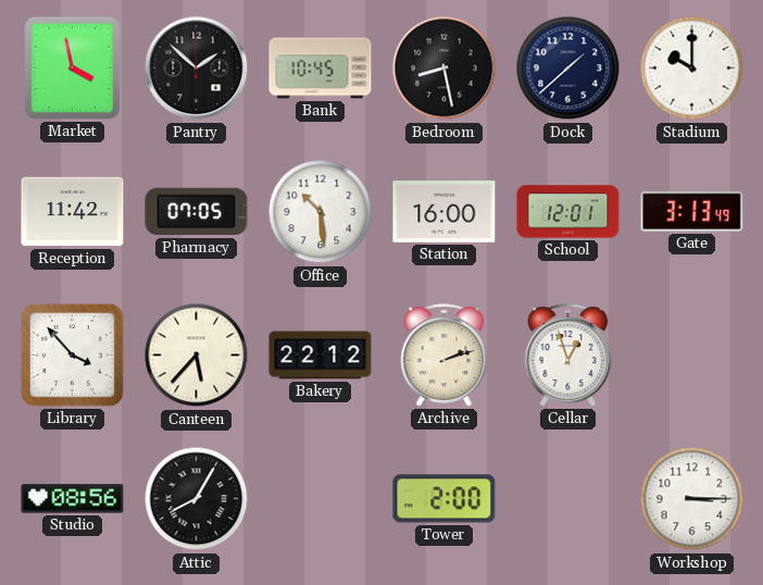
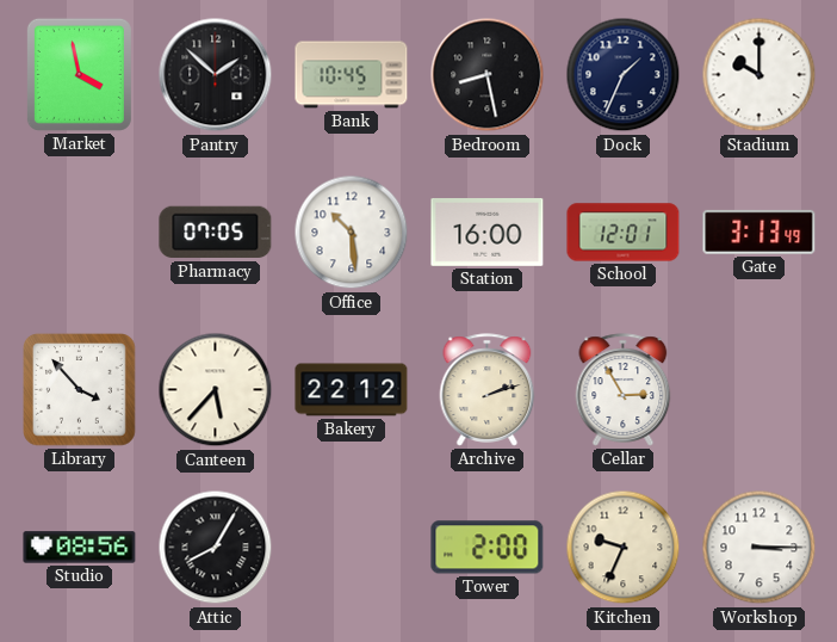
Dock: 1:38 -> 1:34
Reception: 11:42 -> none
Cellar: 12:57 -> 2:55
Kitchen: none -> 9:34
